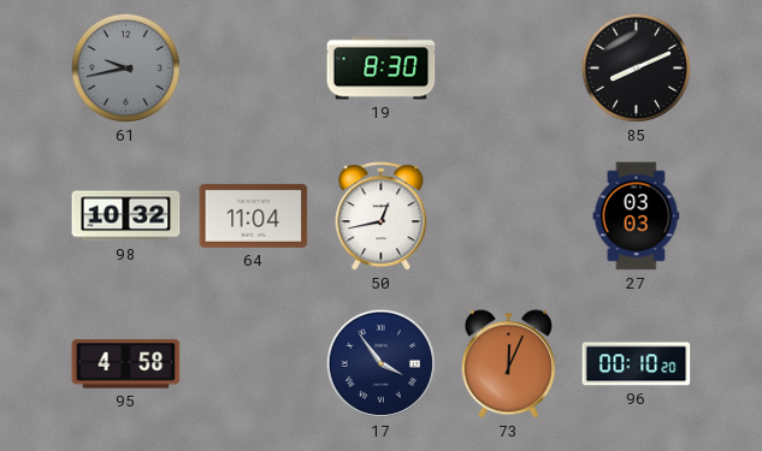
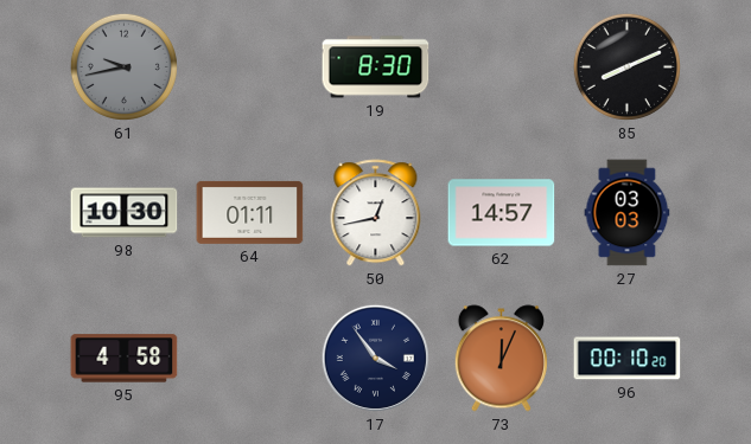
98: 10:32 -> 10:30
64: 11:04 -> 01:11
62: none -> 14:57
